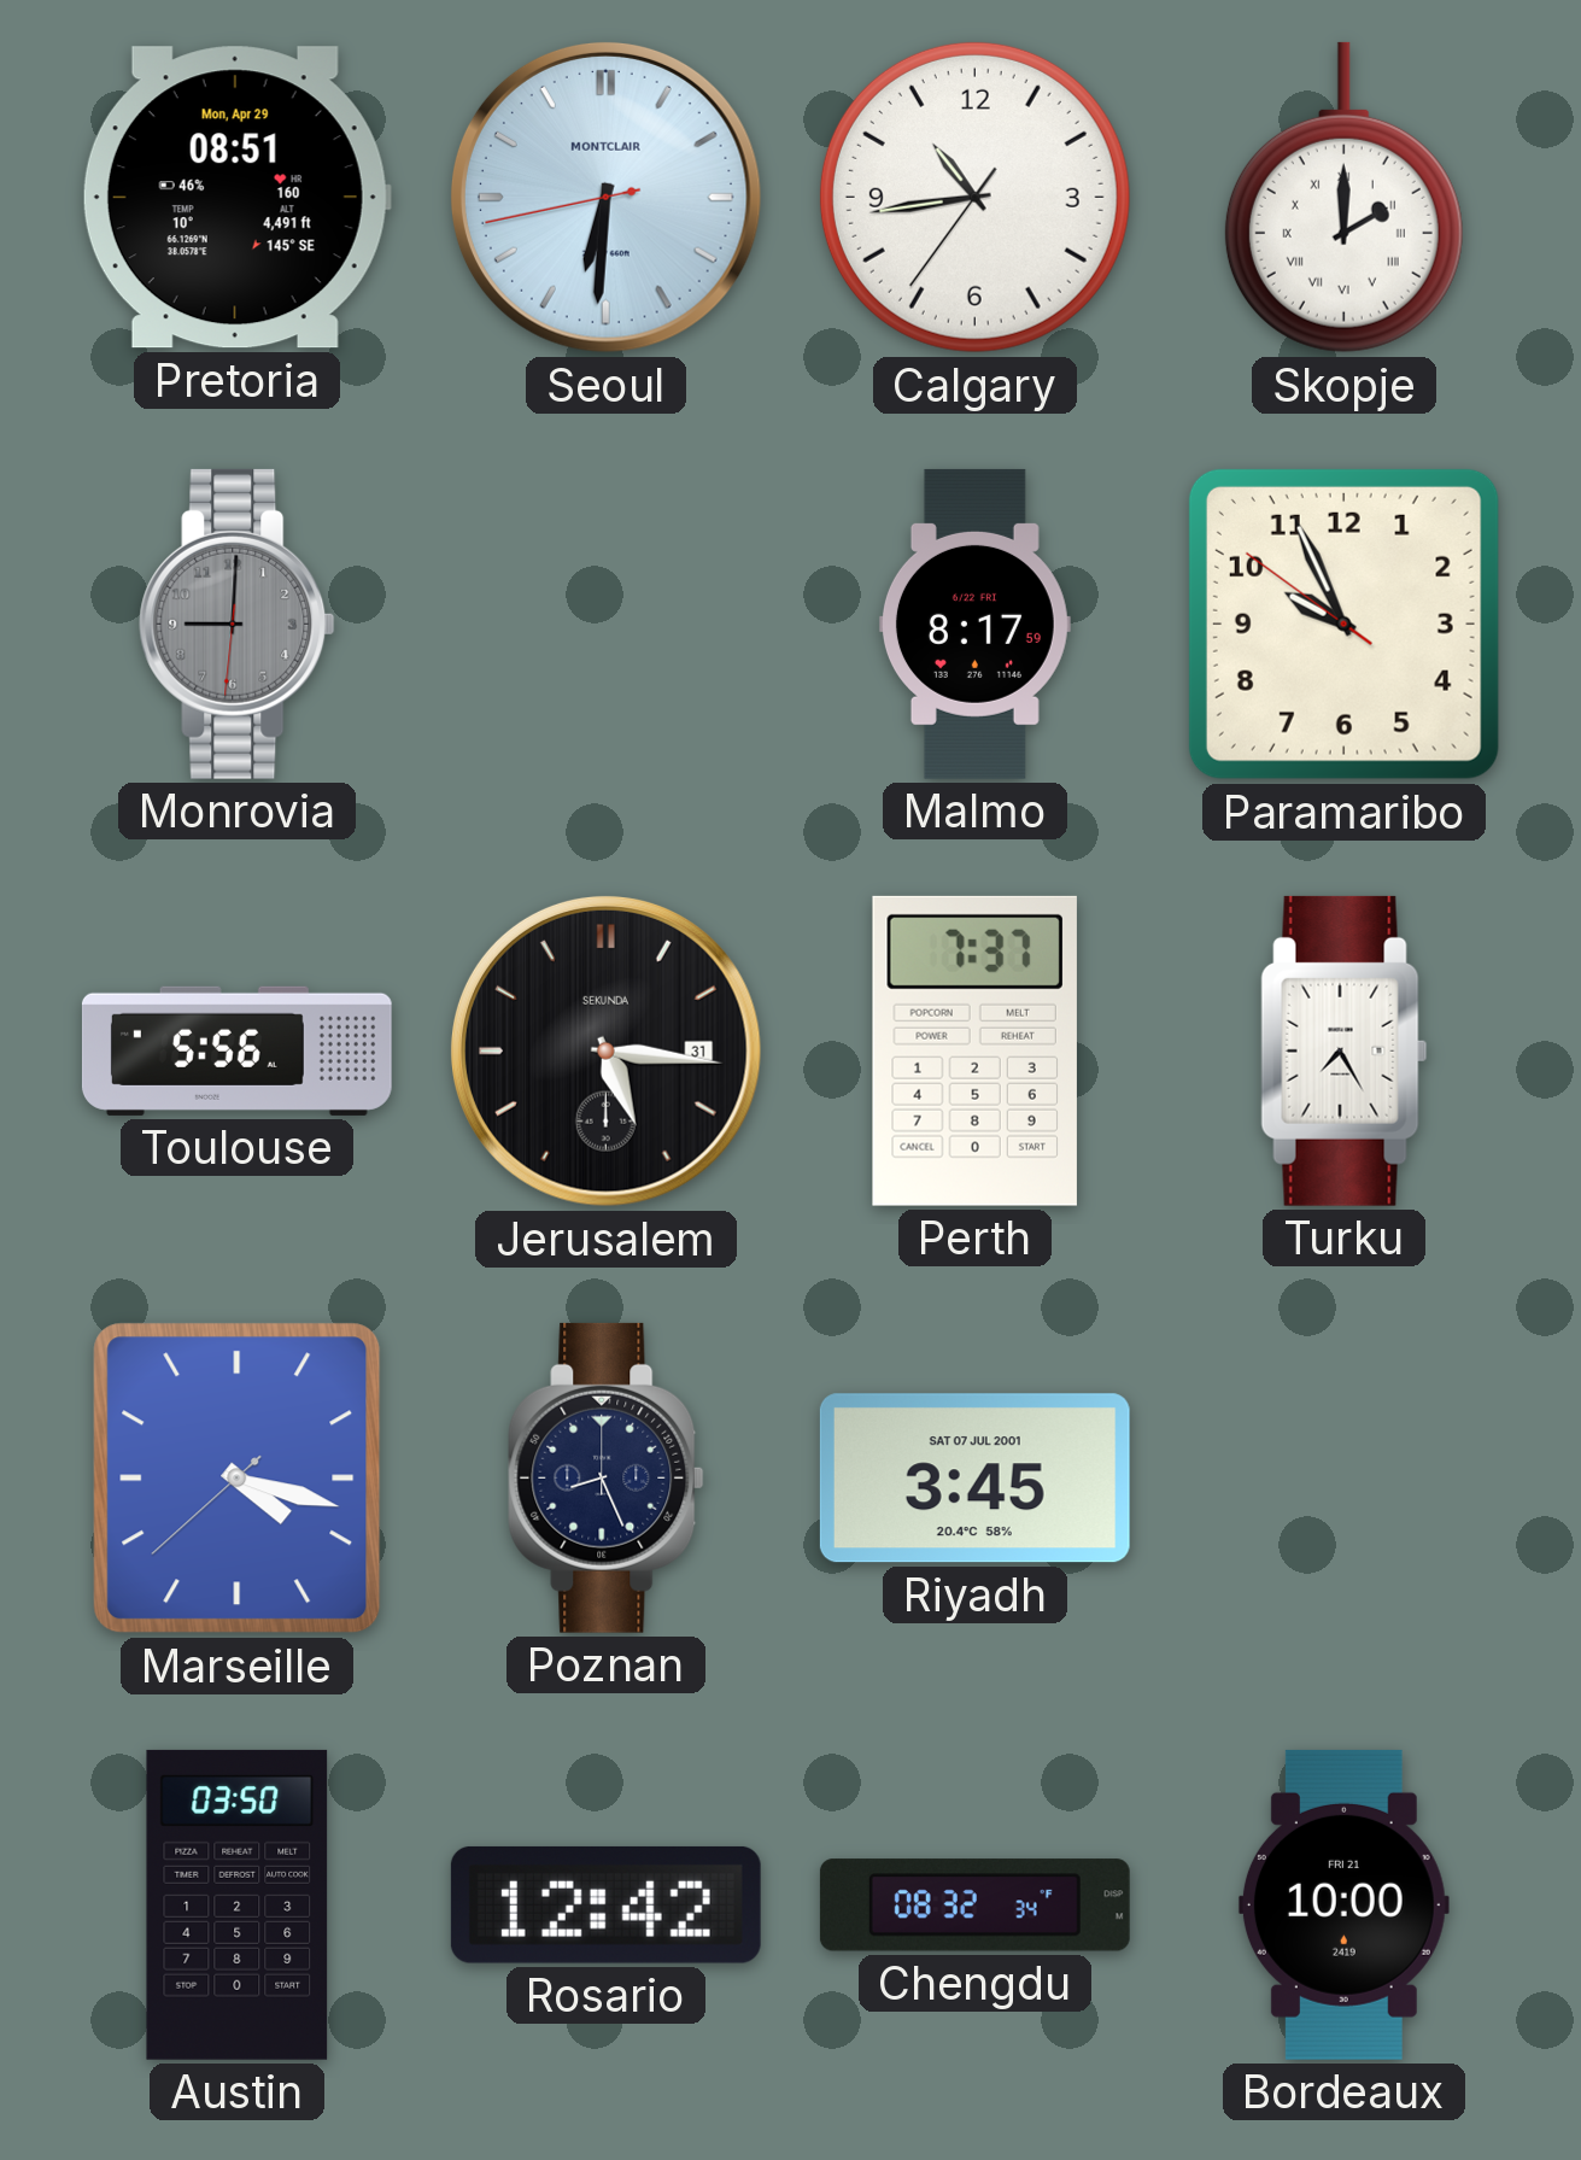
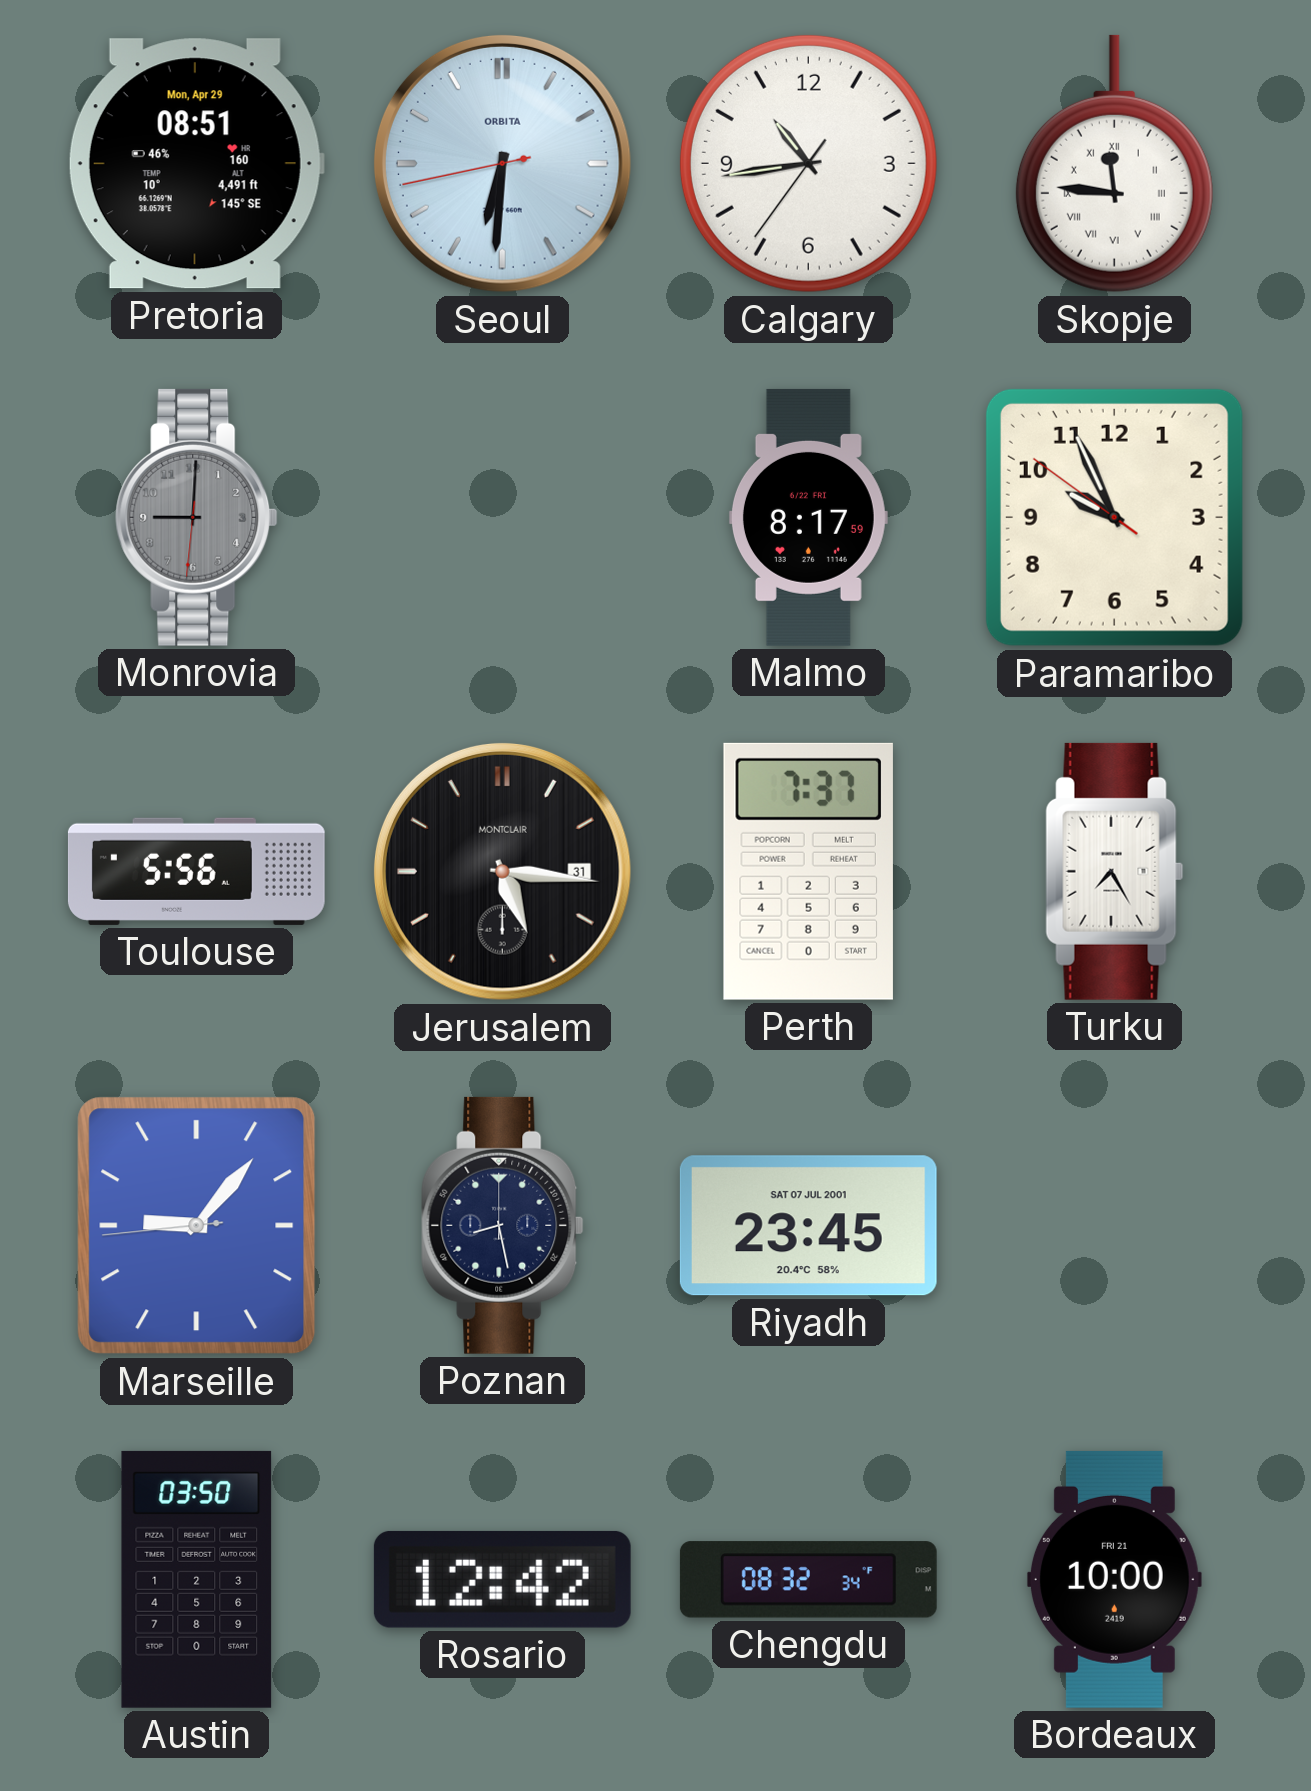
Seoul brand: MONTCLAIR -> ORBITA
Skopje: 2:00 -> 11:46
Jerusalem brand: SEKUNDA -> MONTCLAIR
Marseille: 4:17 -> 9:06
Poznan: 8:26 -> 8:28
Riyadh: 3:45 -> 23:45
